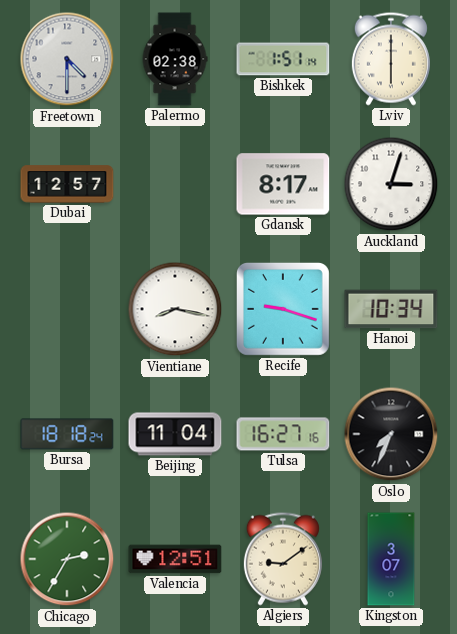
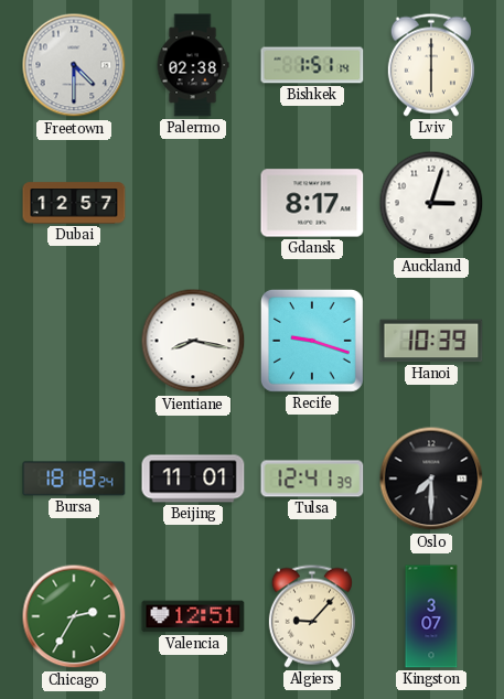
Hanoi: 10:34 -> 10:39
Beijing: 11:04 -> 11:01
Tulsa: 16:27 -> 12:41
Oslo: 7:34 -> 7:30
Algiers: 9:09 -> 9:07
